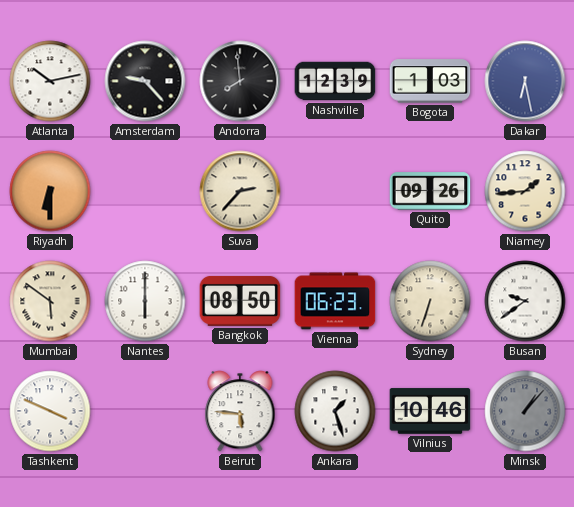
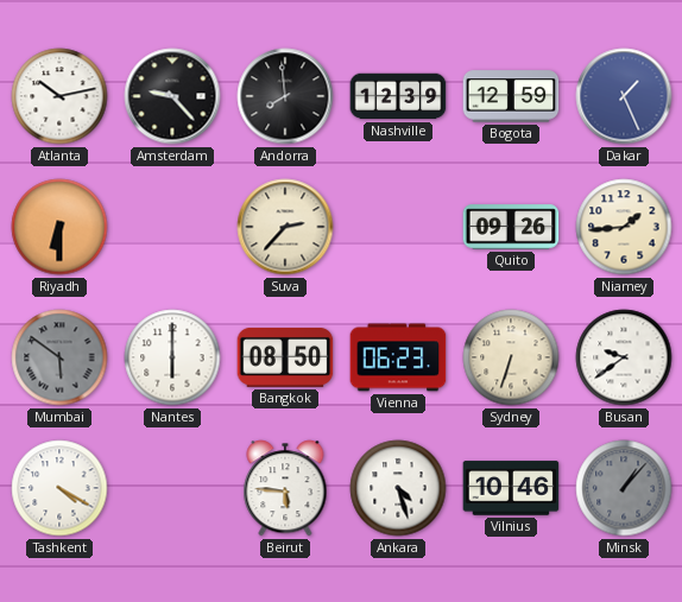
Bogota: 1:03 -> 12:59
Dakar: 6:28 -> 1:26
Mumbai dial: cream -> grey
Tashkent: 3:49 -> 4:20
Ankara: 1:27 -> 4:27
